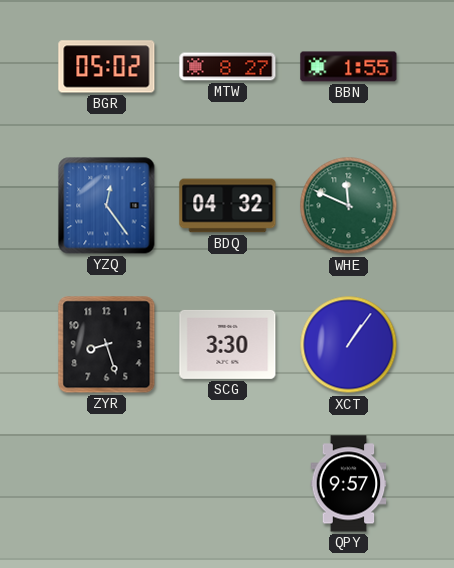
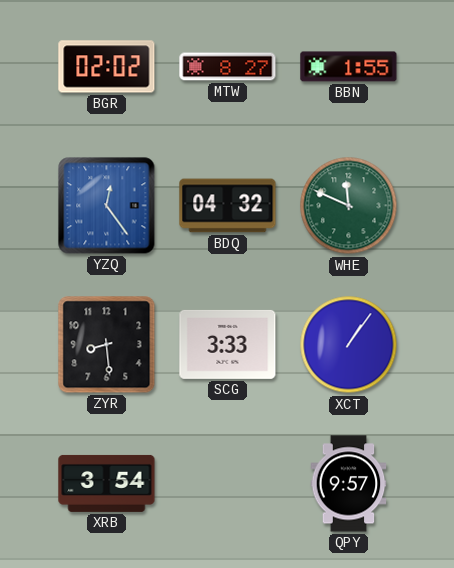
BGR: 05:02 -> 02:02
ZYR: 8:27 -> 8:29
SCG: 3:30 -> 3:33
XRB: none -> 3:54
